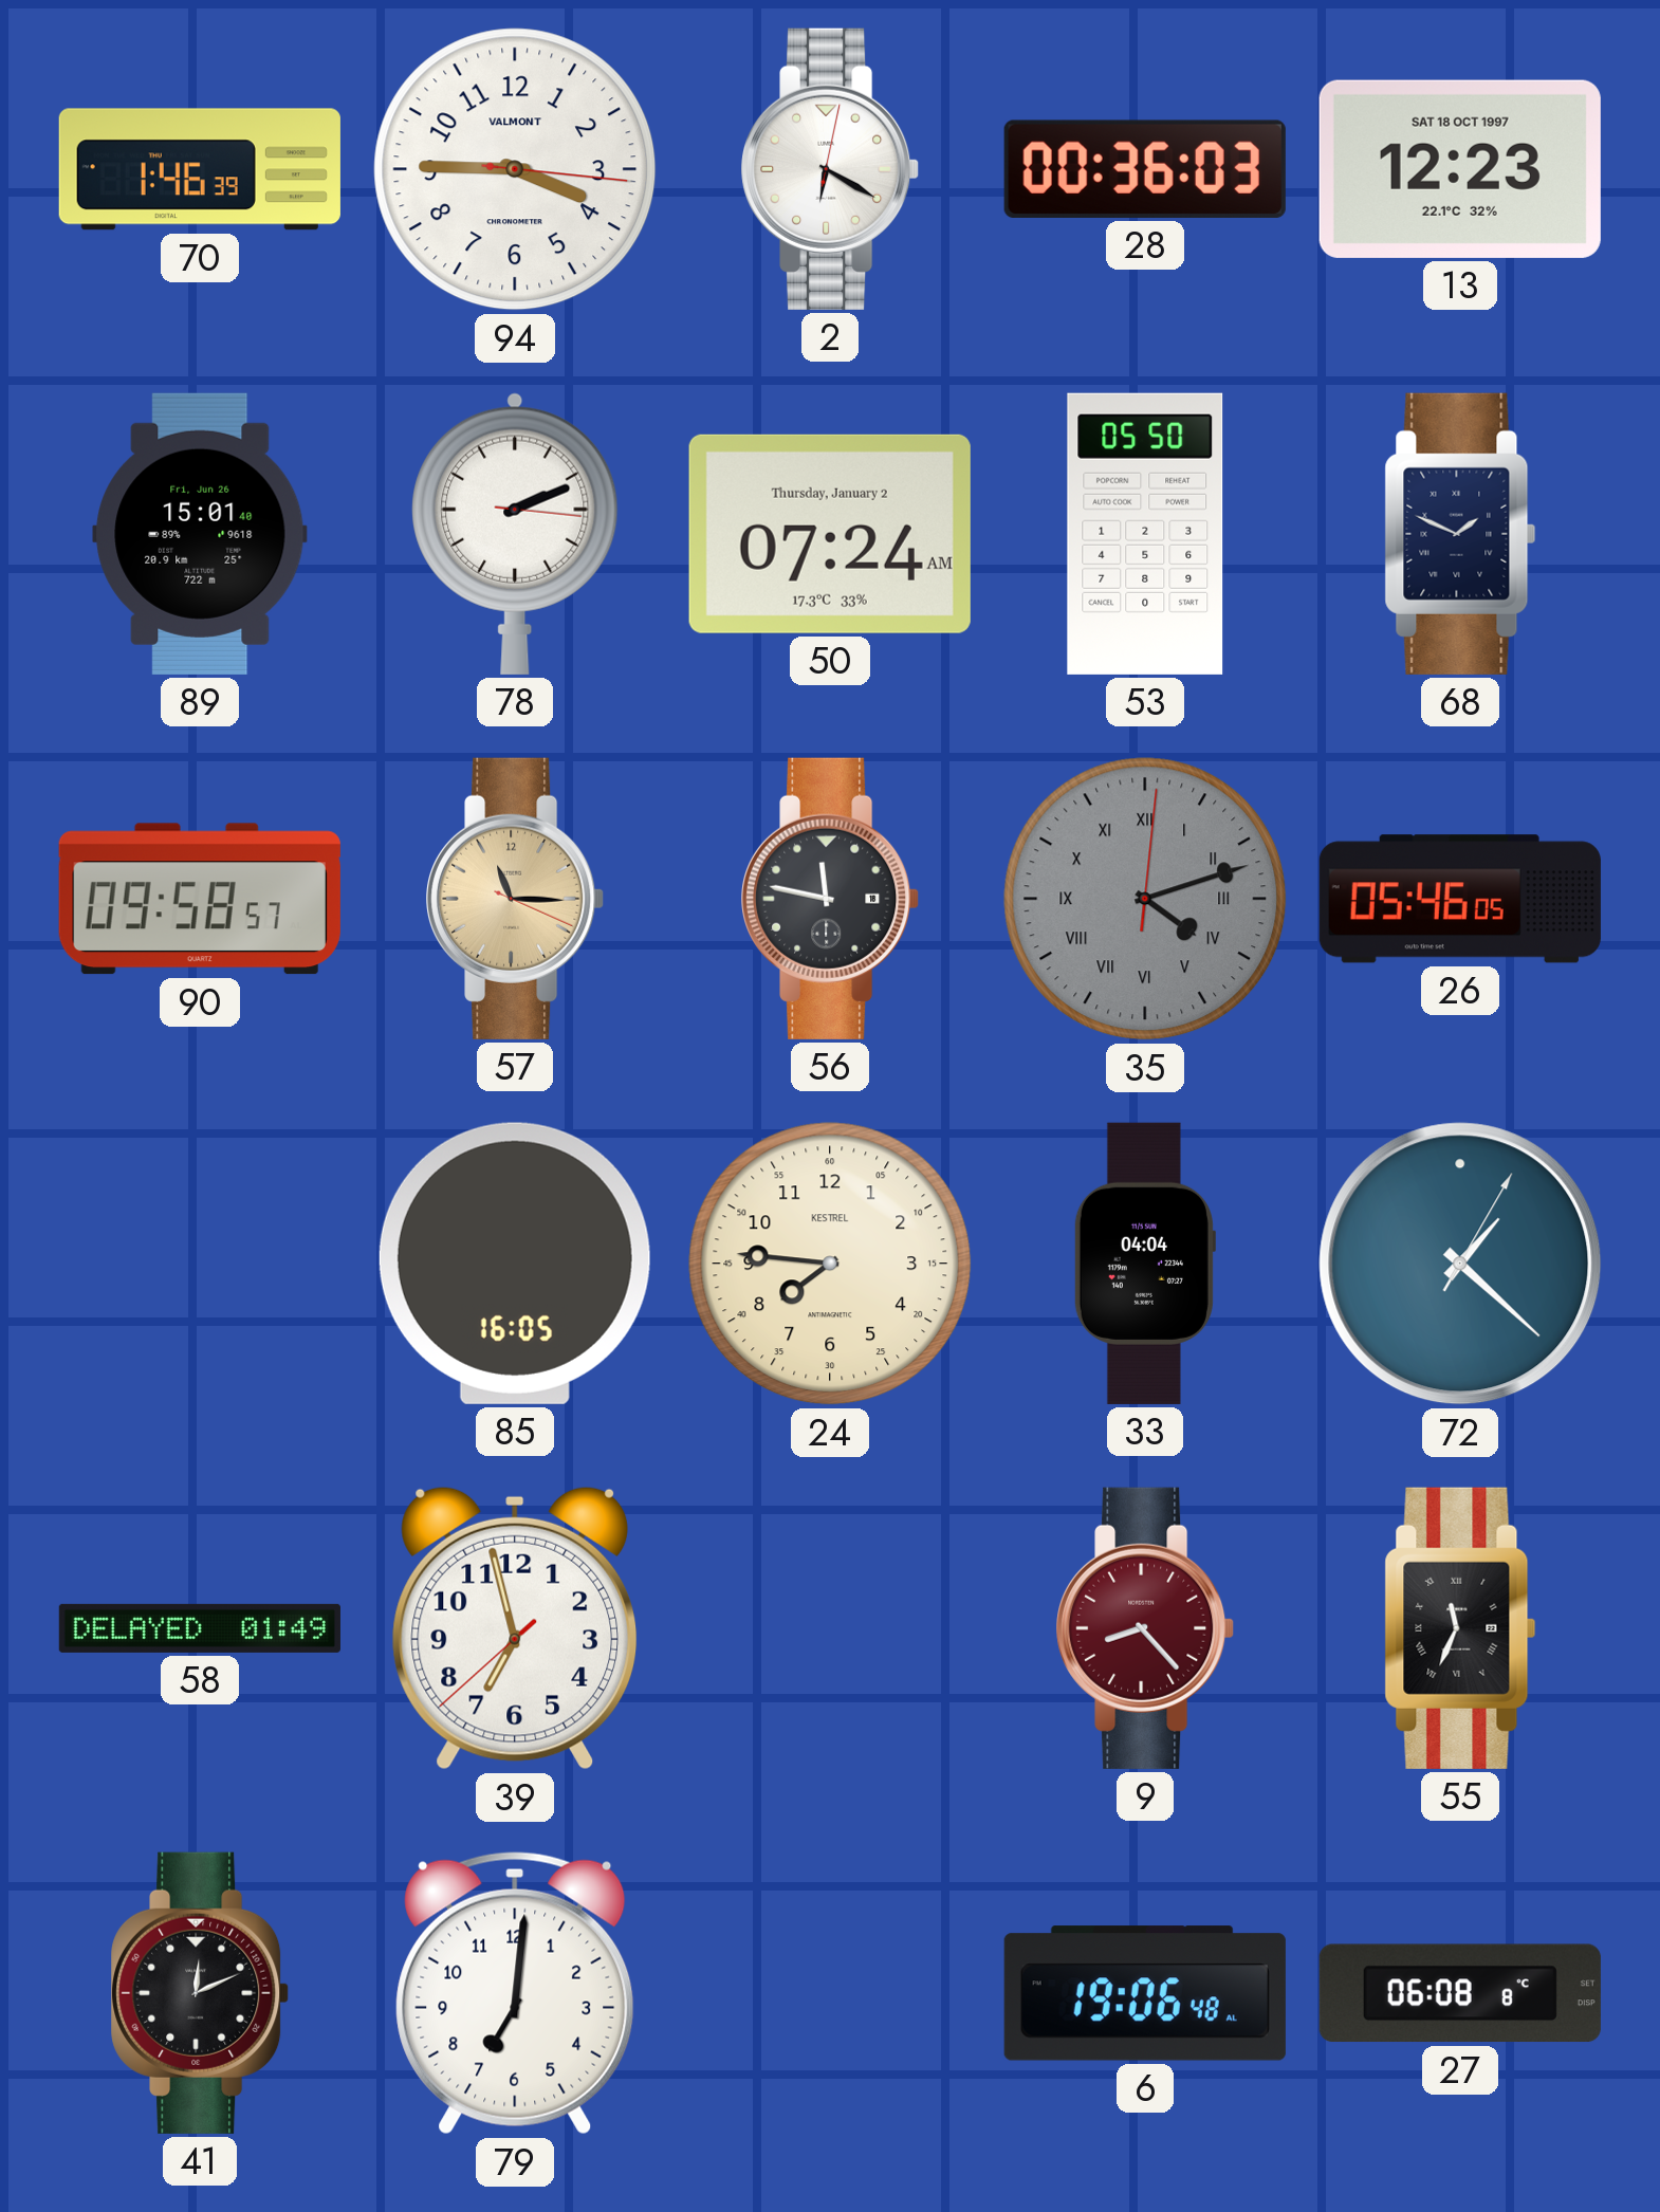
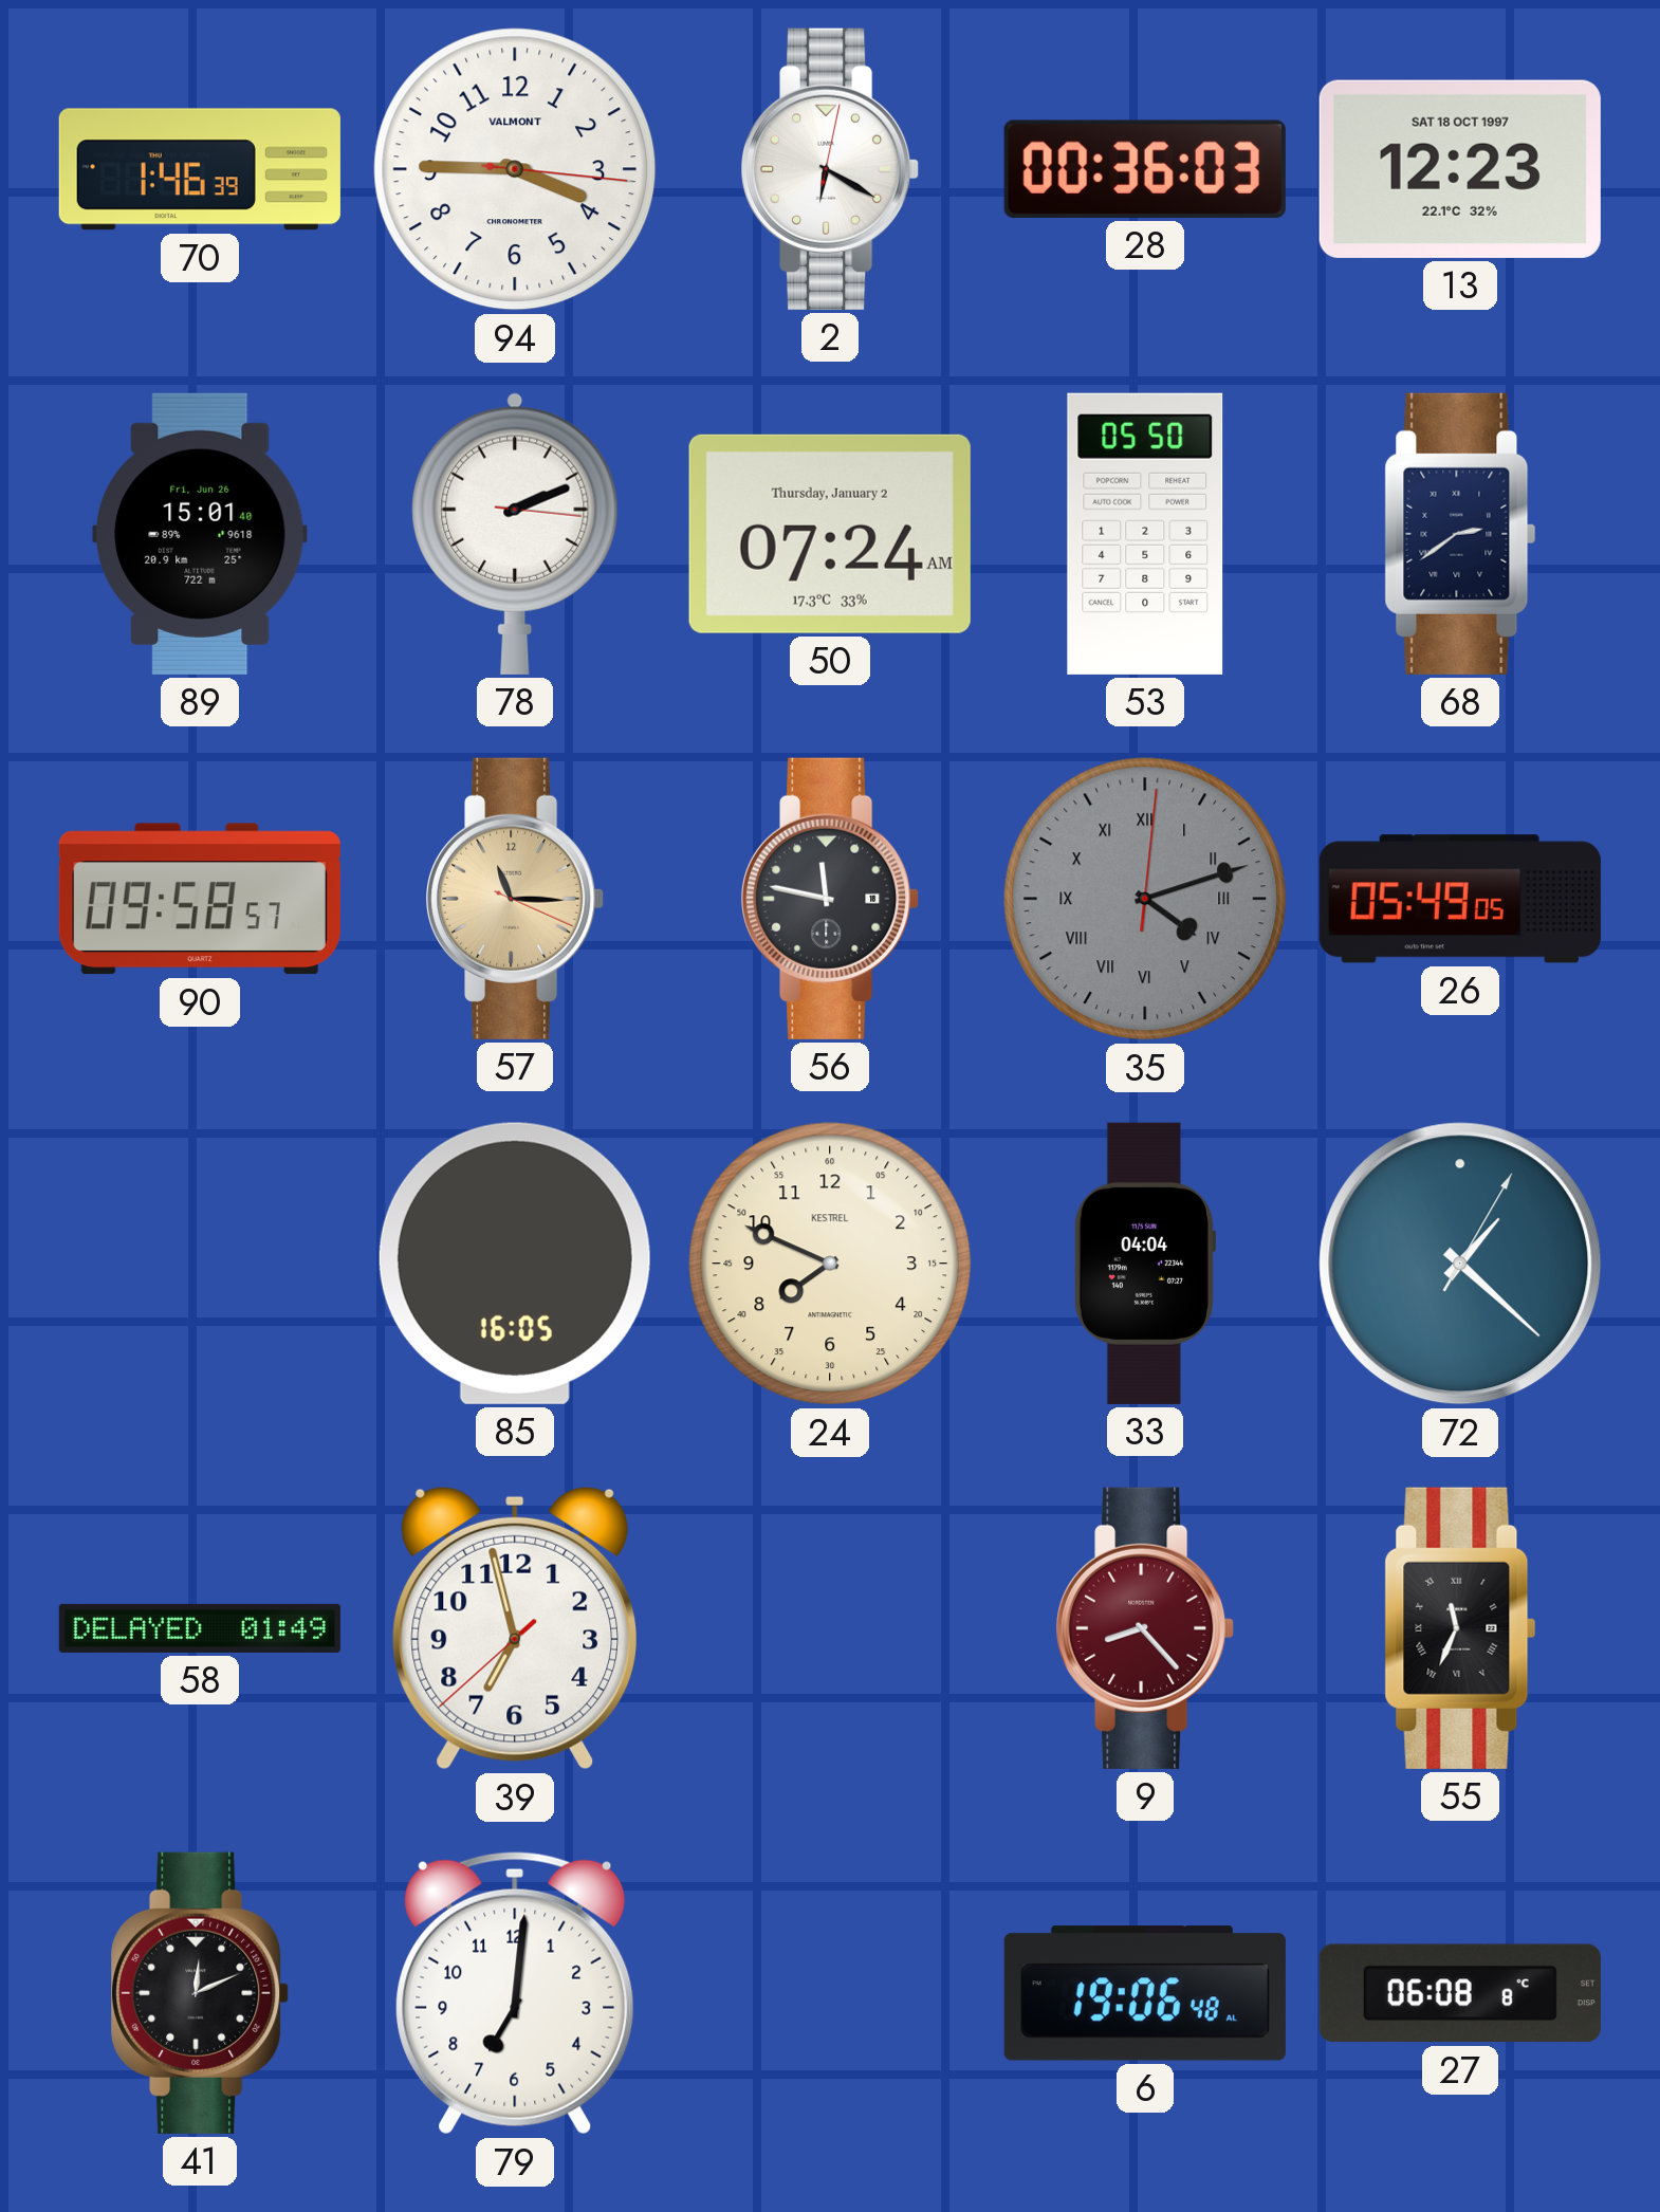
68: 1:49 -> 2:39
26: 05:46 -> 05:49
24: 7:46 -> 7:49
